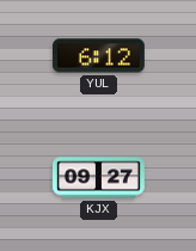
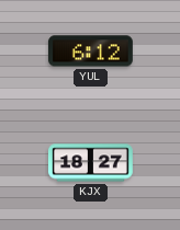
KJX: 09:27 -> 18:27
